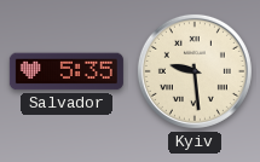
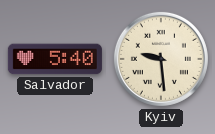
Salvador: 5:35 -> 5:40
